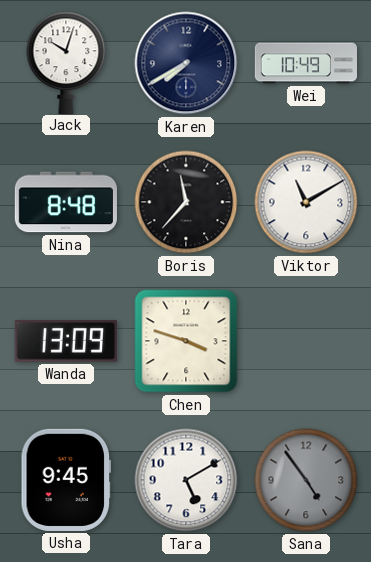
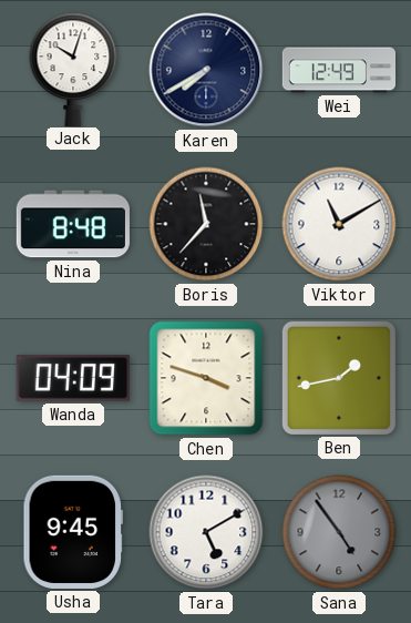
Wei: 10:49 -> 12:49
Wanda: 13:09 -> 04:09
Ben: none -> 1:43
